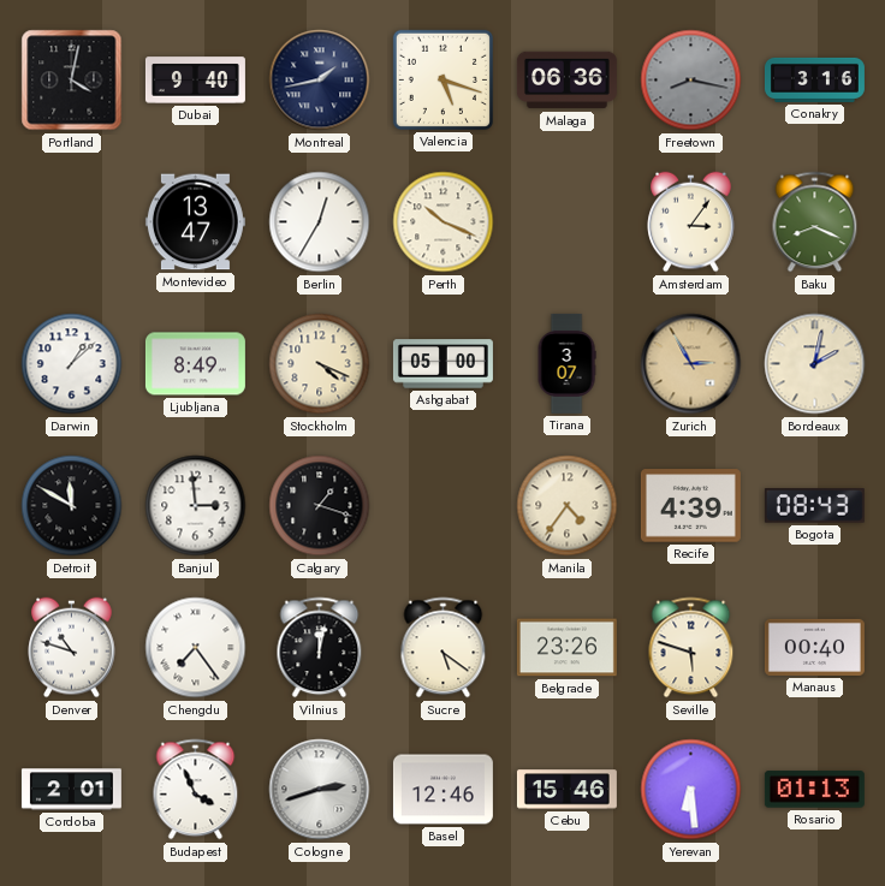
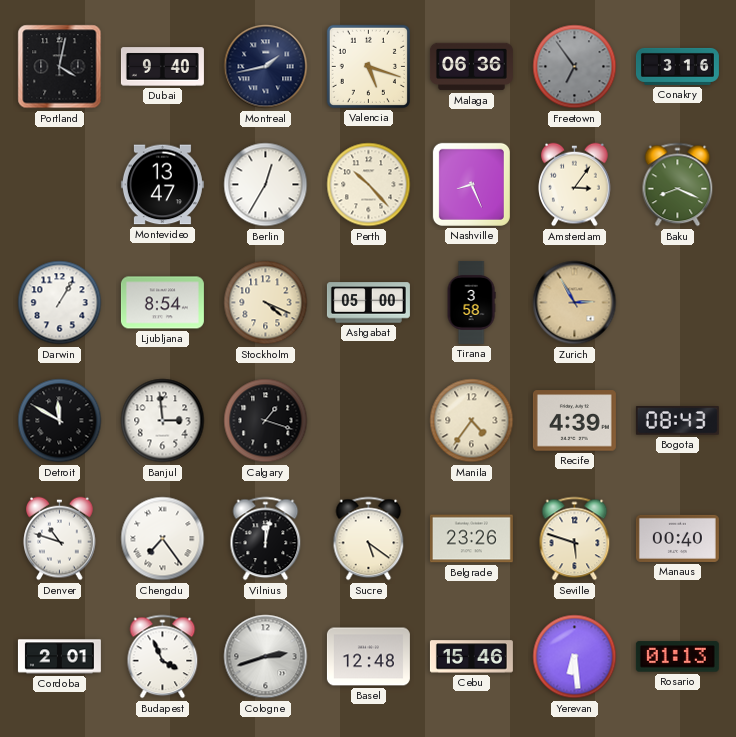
Freetown: 8:17 -> 6:54
Perth: 10:19 -> 10:23
Nashville: none -> 8:26
Darwin: 1:08 -> 1:05
Ljubljana: 8:49 -> 8:54
Tirana: 3:07 -> 3:58
Bordeaux: 2:02 -> none
Basel: 12:46 -> 12:48
